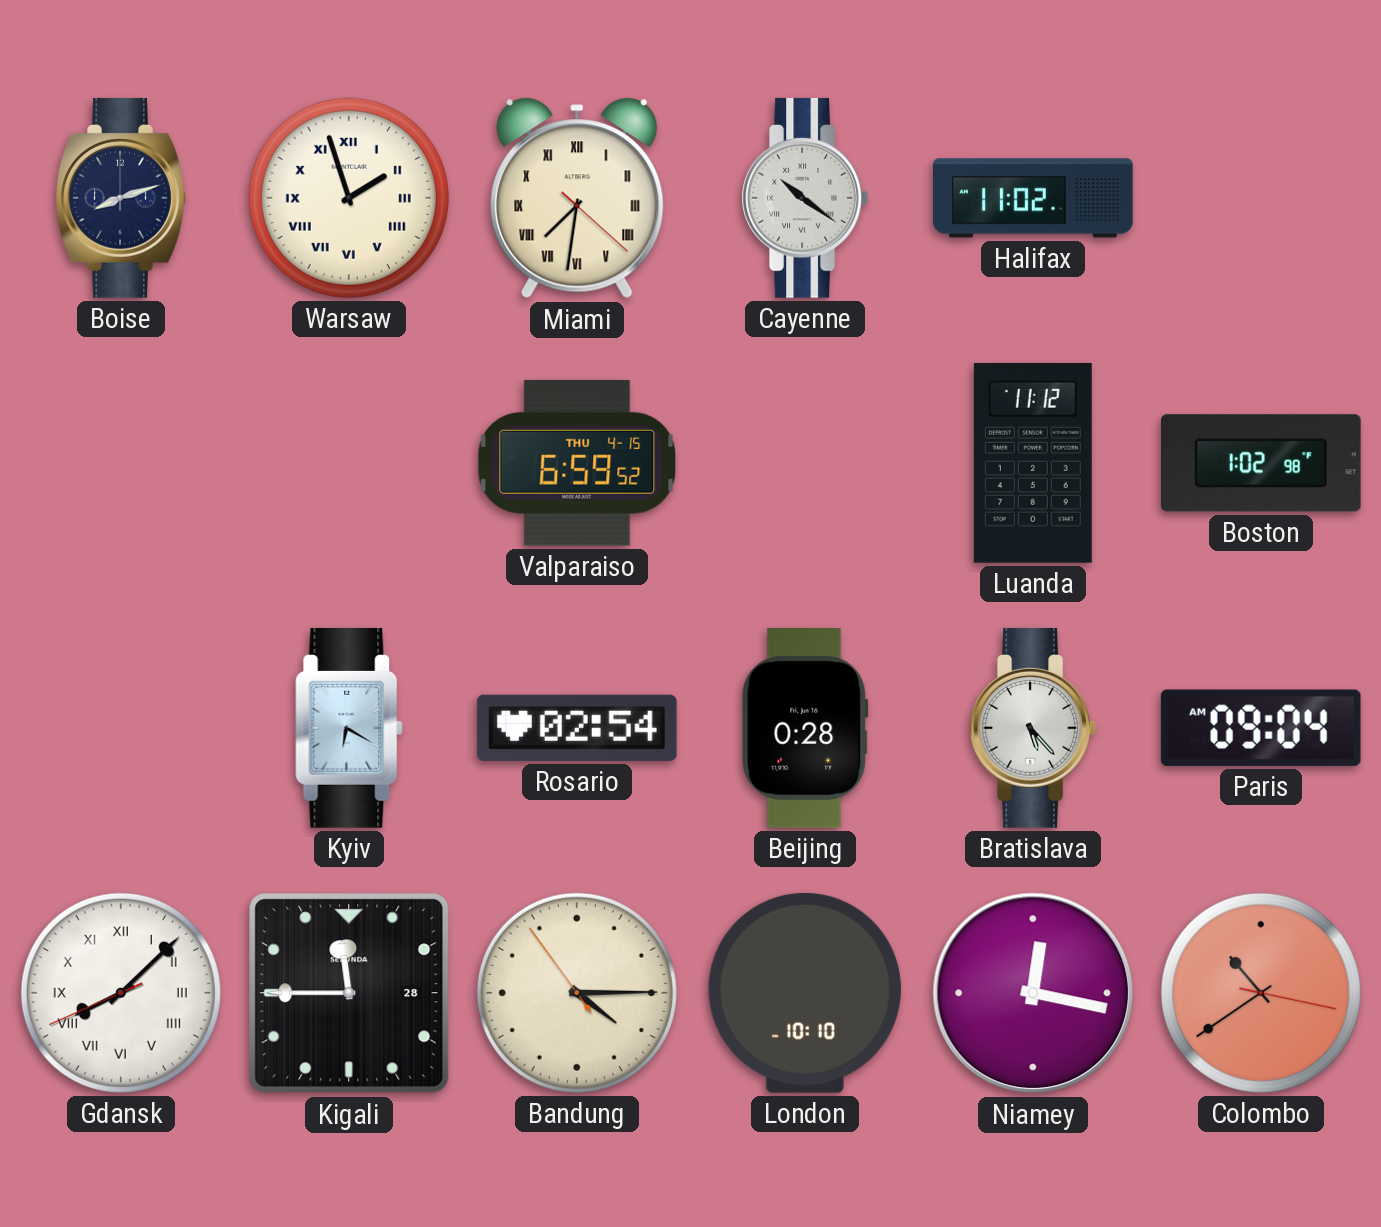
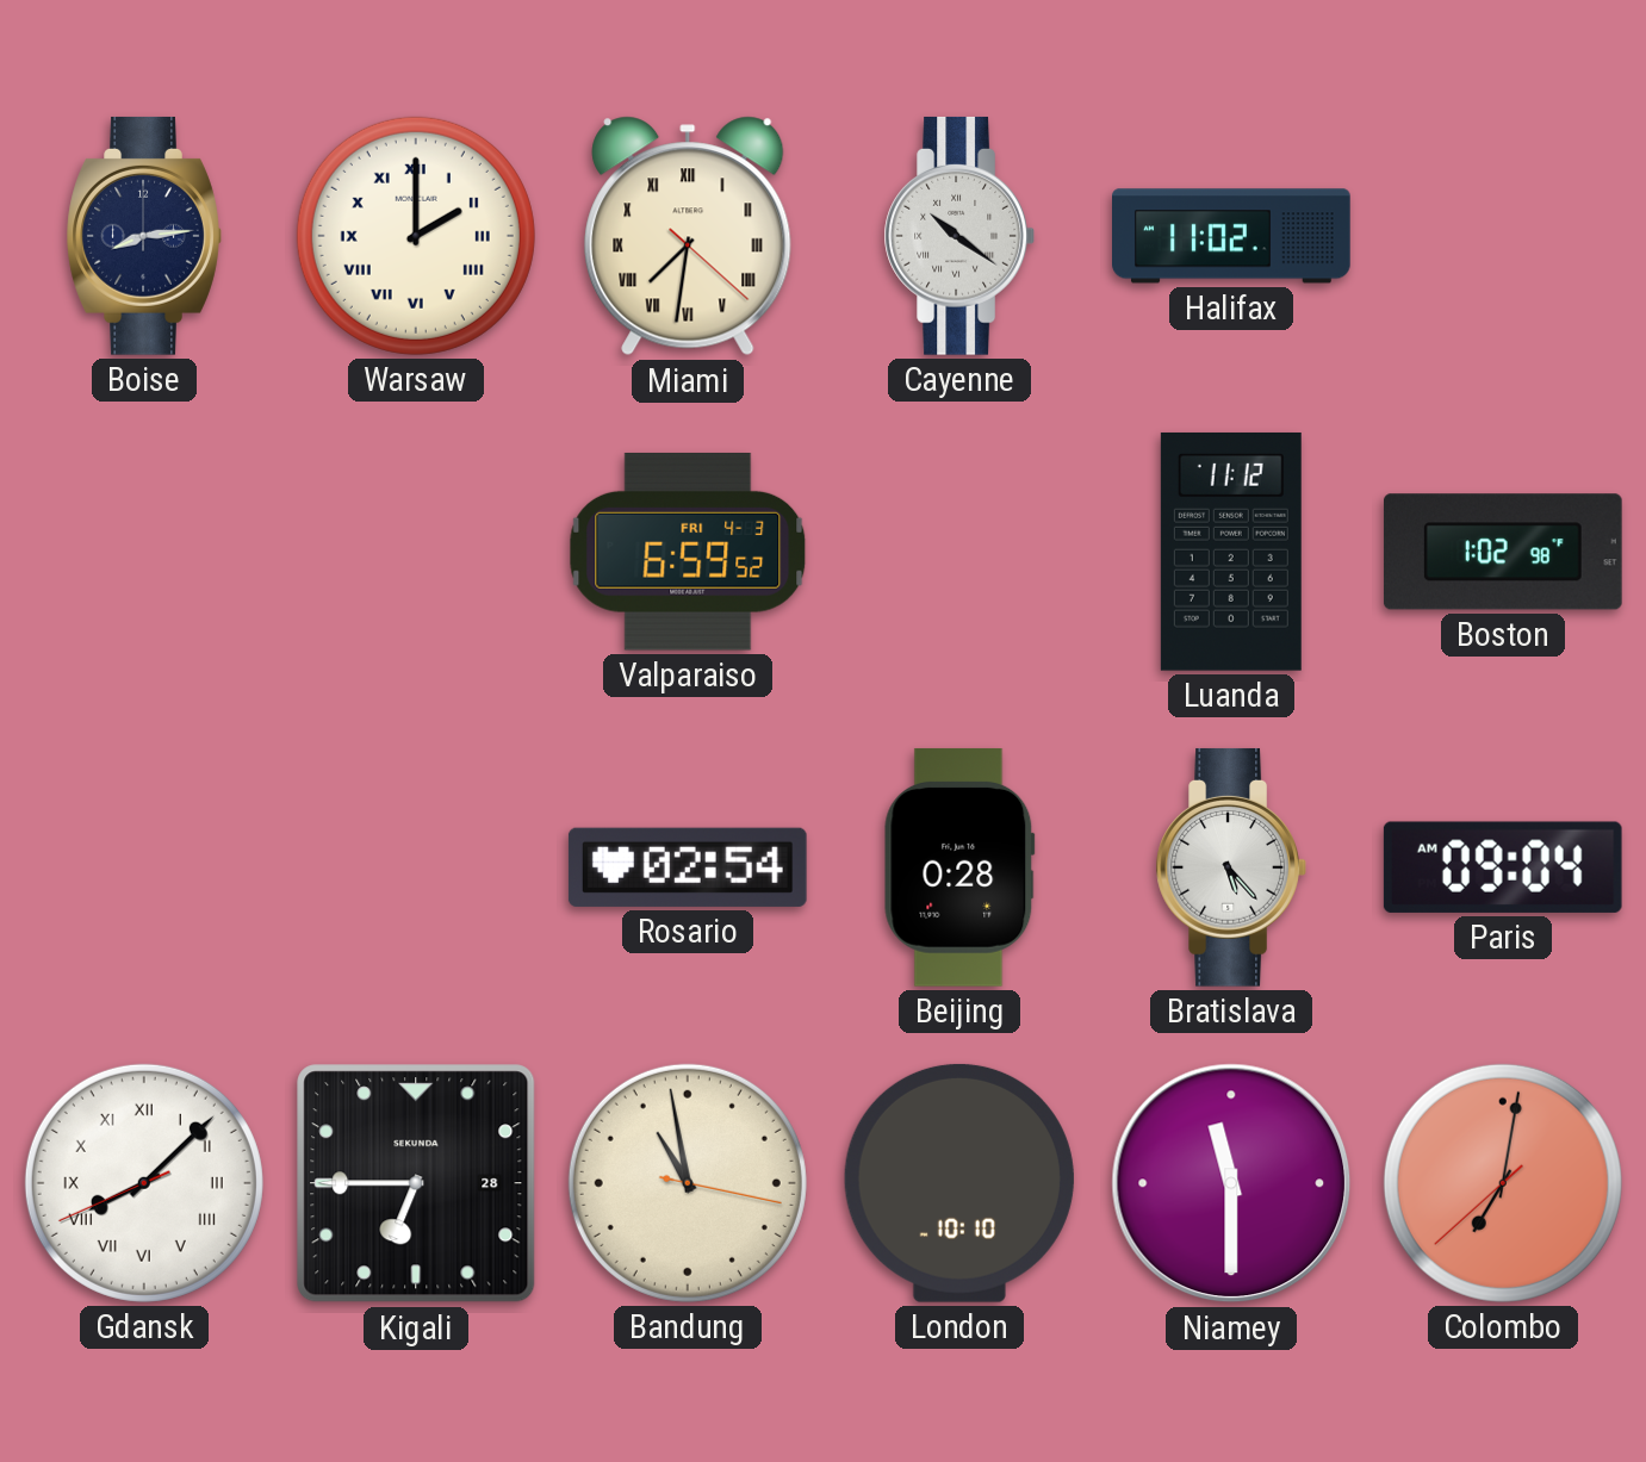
Boise: 8:12 -> 8:14
Warsaw: 1:57 -> 2:00
Valparaiso date: THU 4-15 -> FRI 4-3
Kyiv: 6:20 -> none
Kigali: 11:45 -> 6:45
Bandung: 4:14 -> 10:58
Niamey: 12:17 -> 11:30
Colombo: 10:39 -> 7:01
